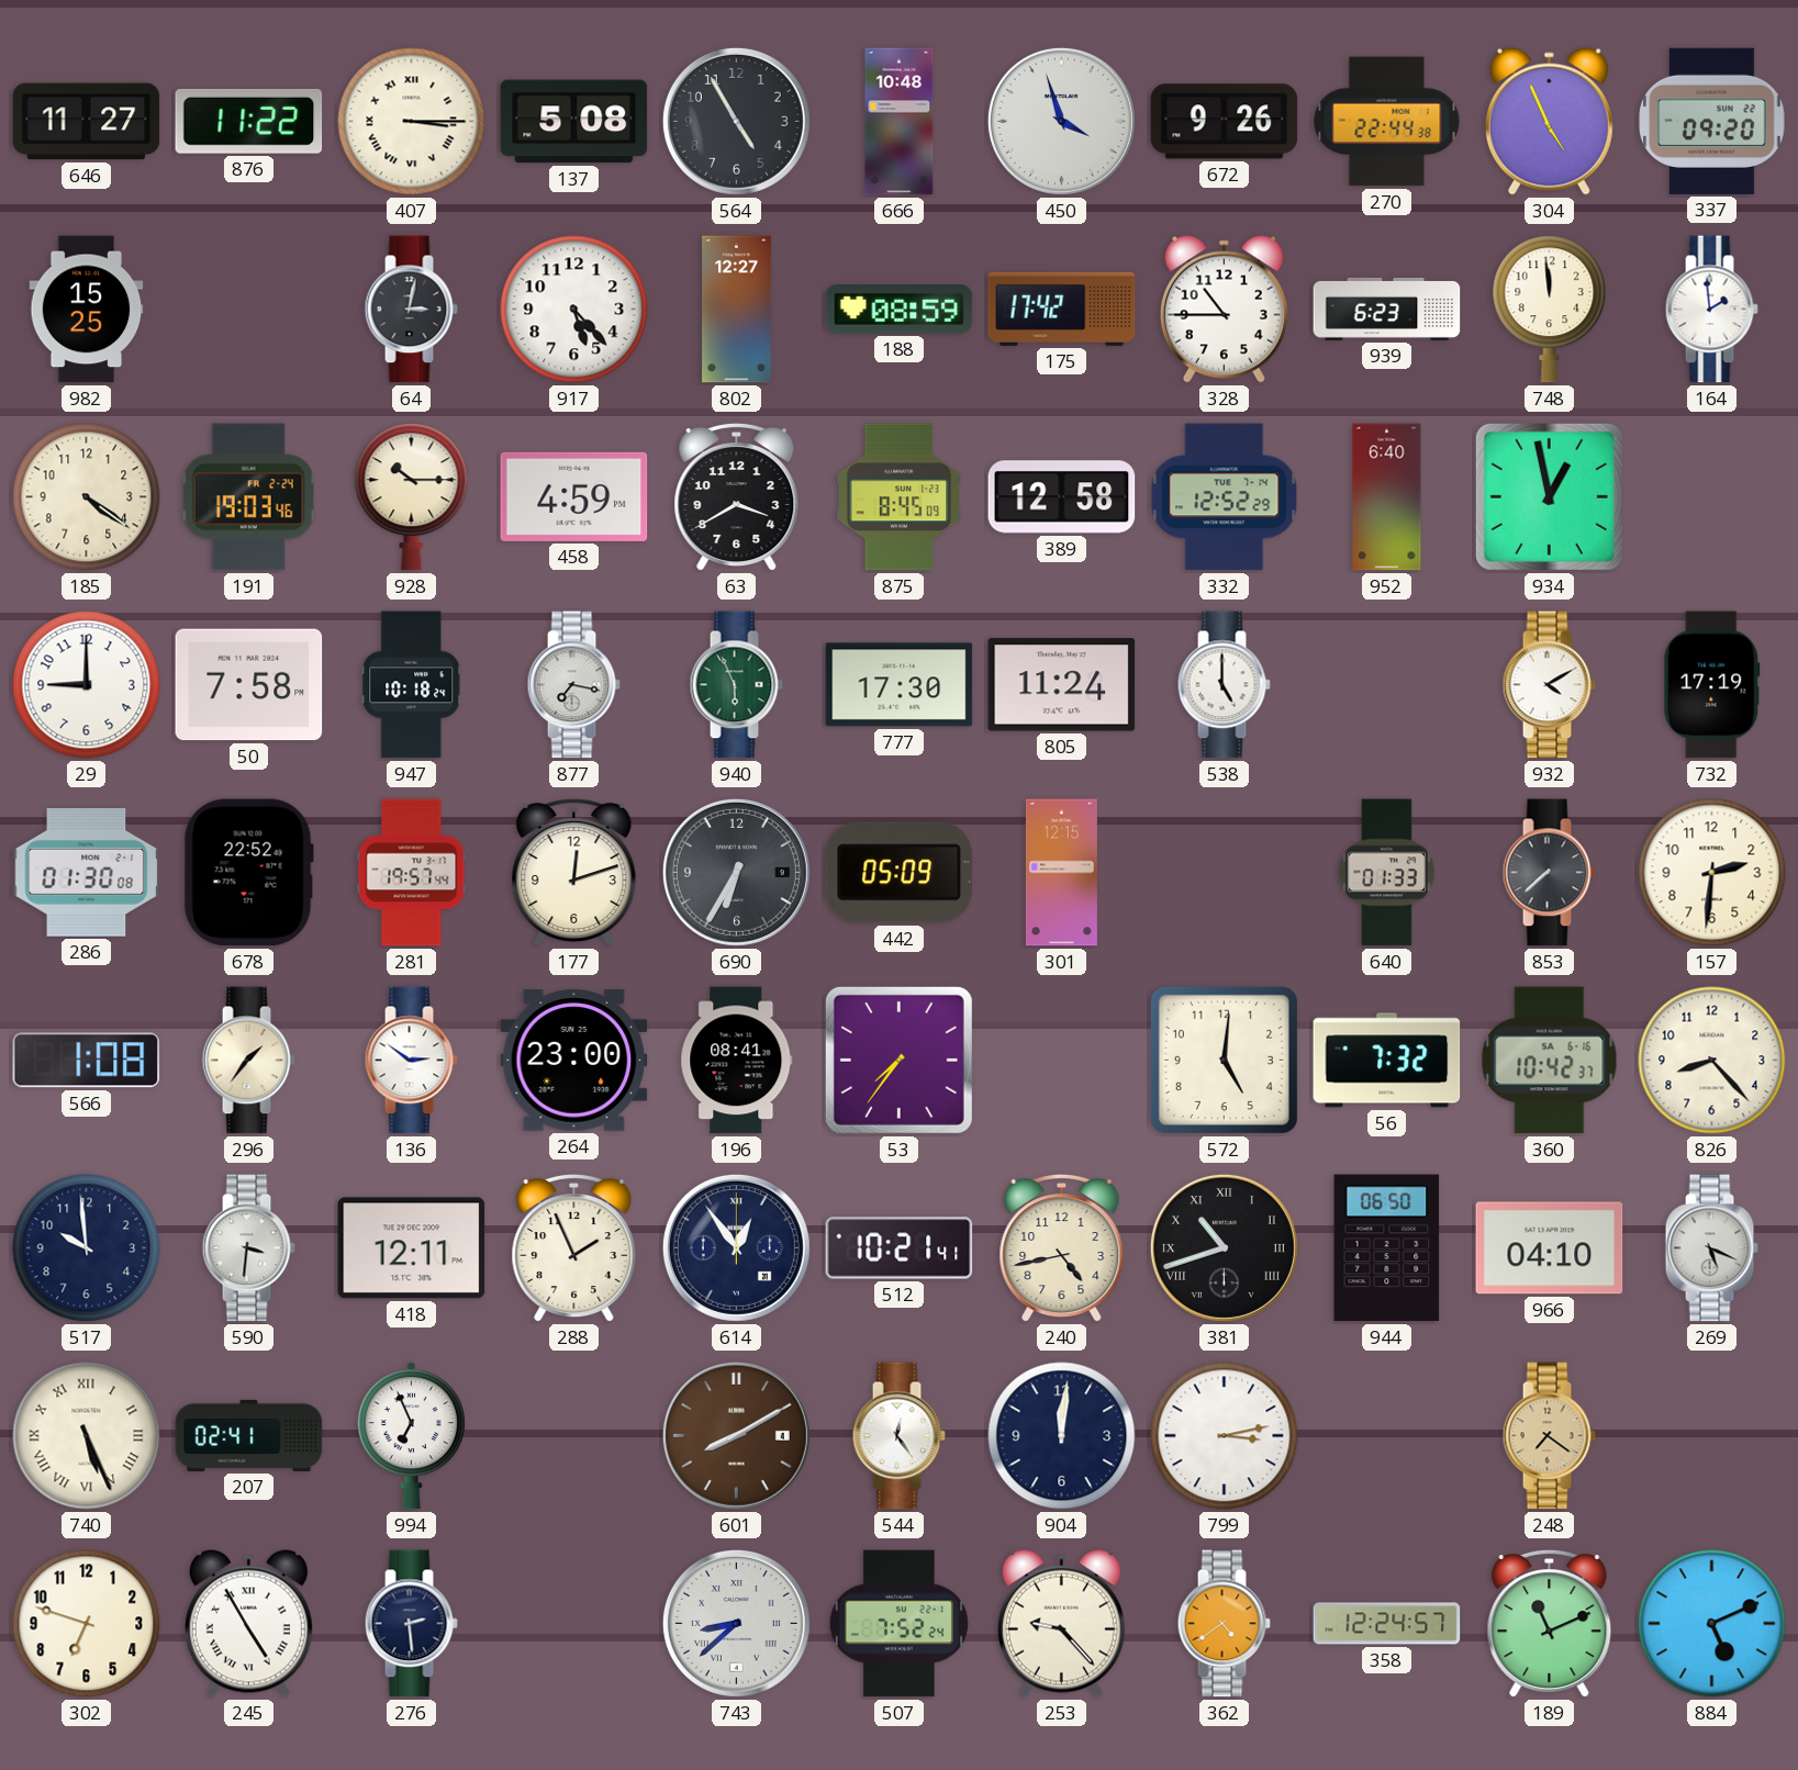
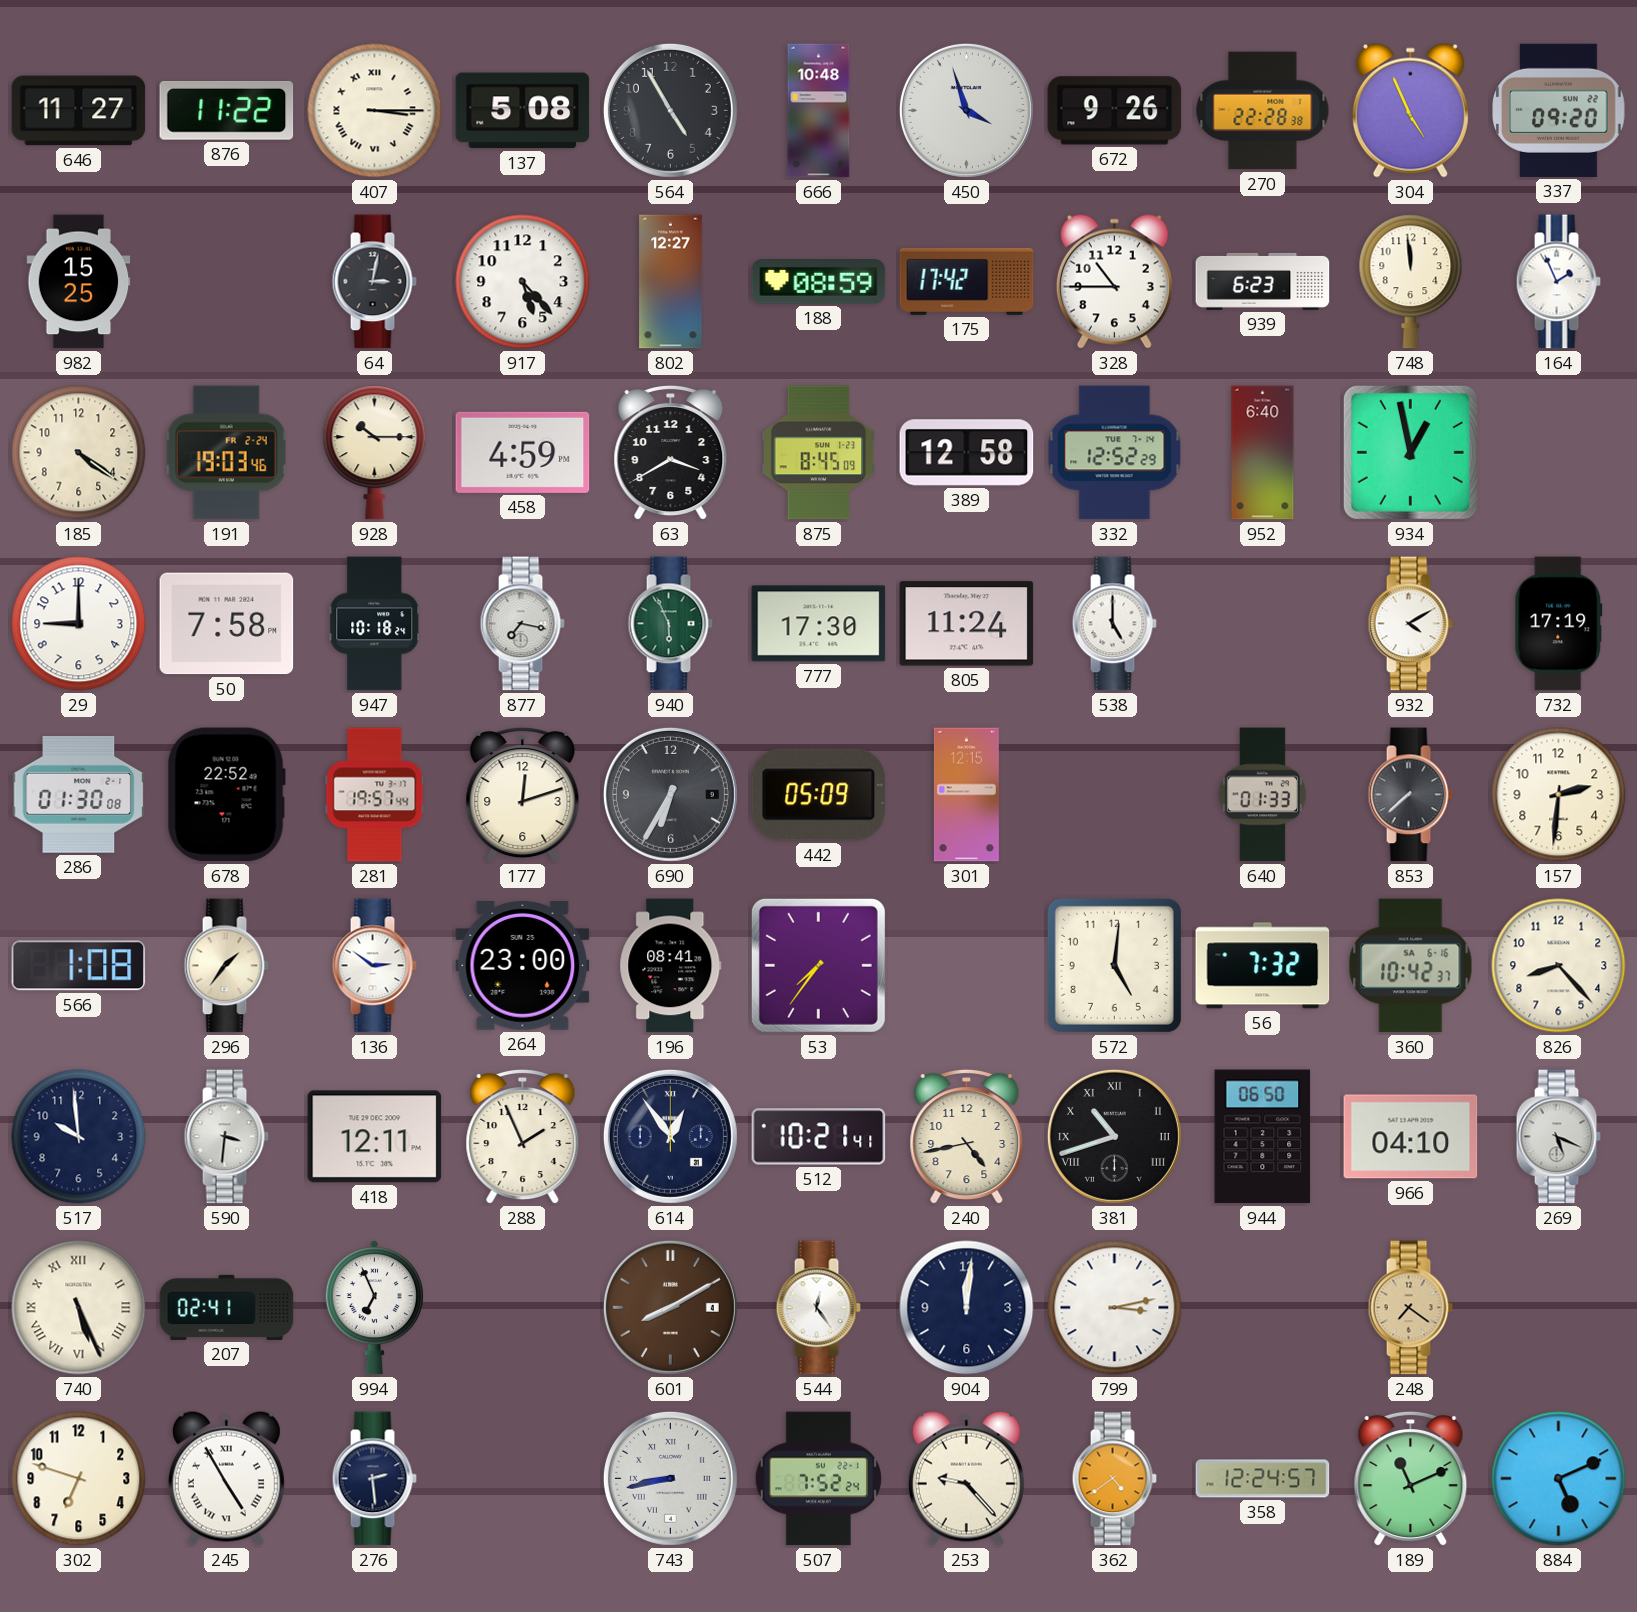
270: 22:44 -> 22:28
164: 1:59 -> 1:56
743: 8:38 -> 8:43
